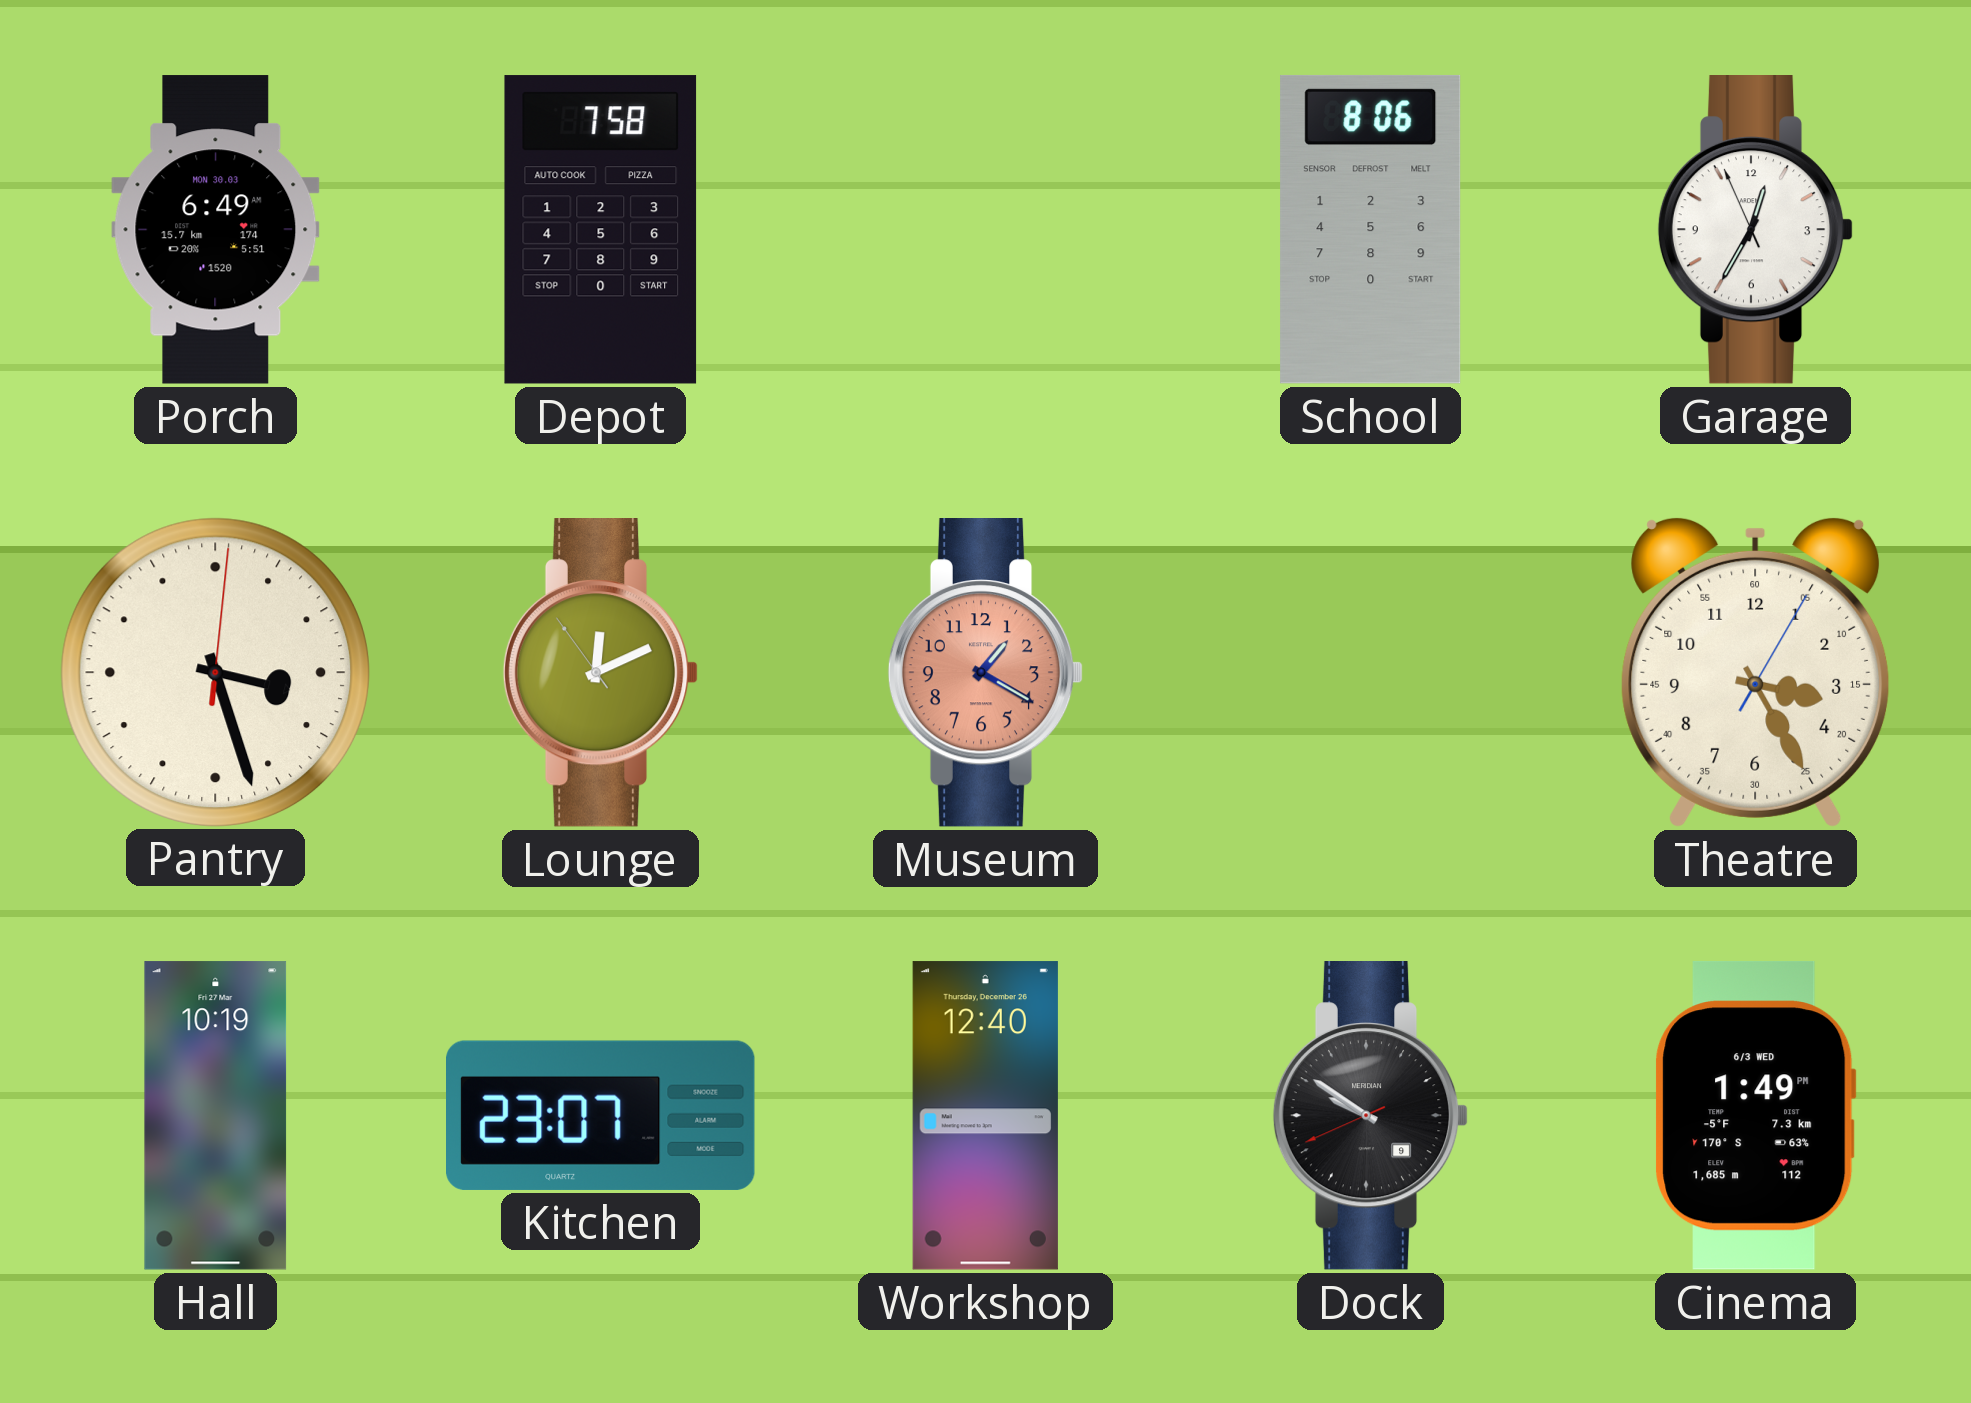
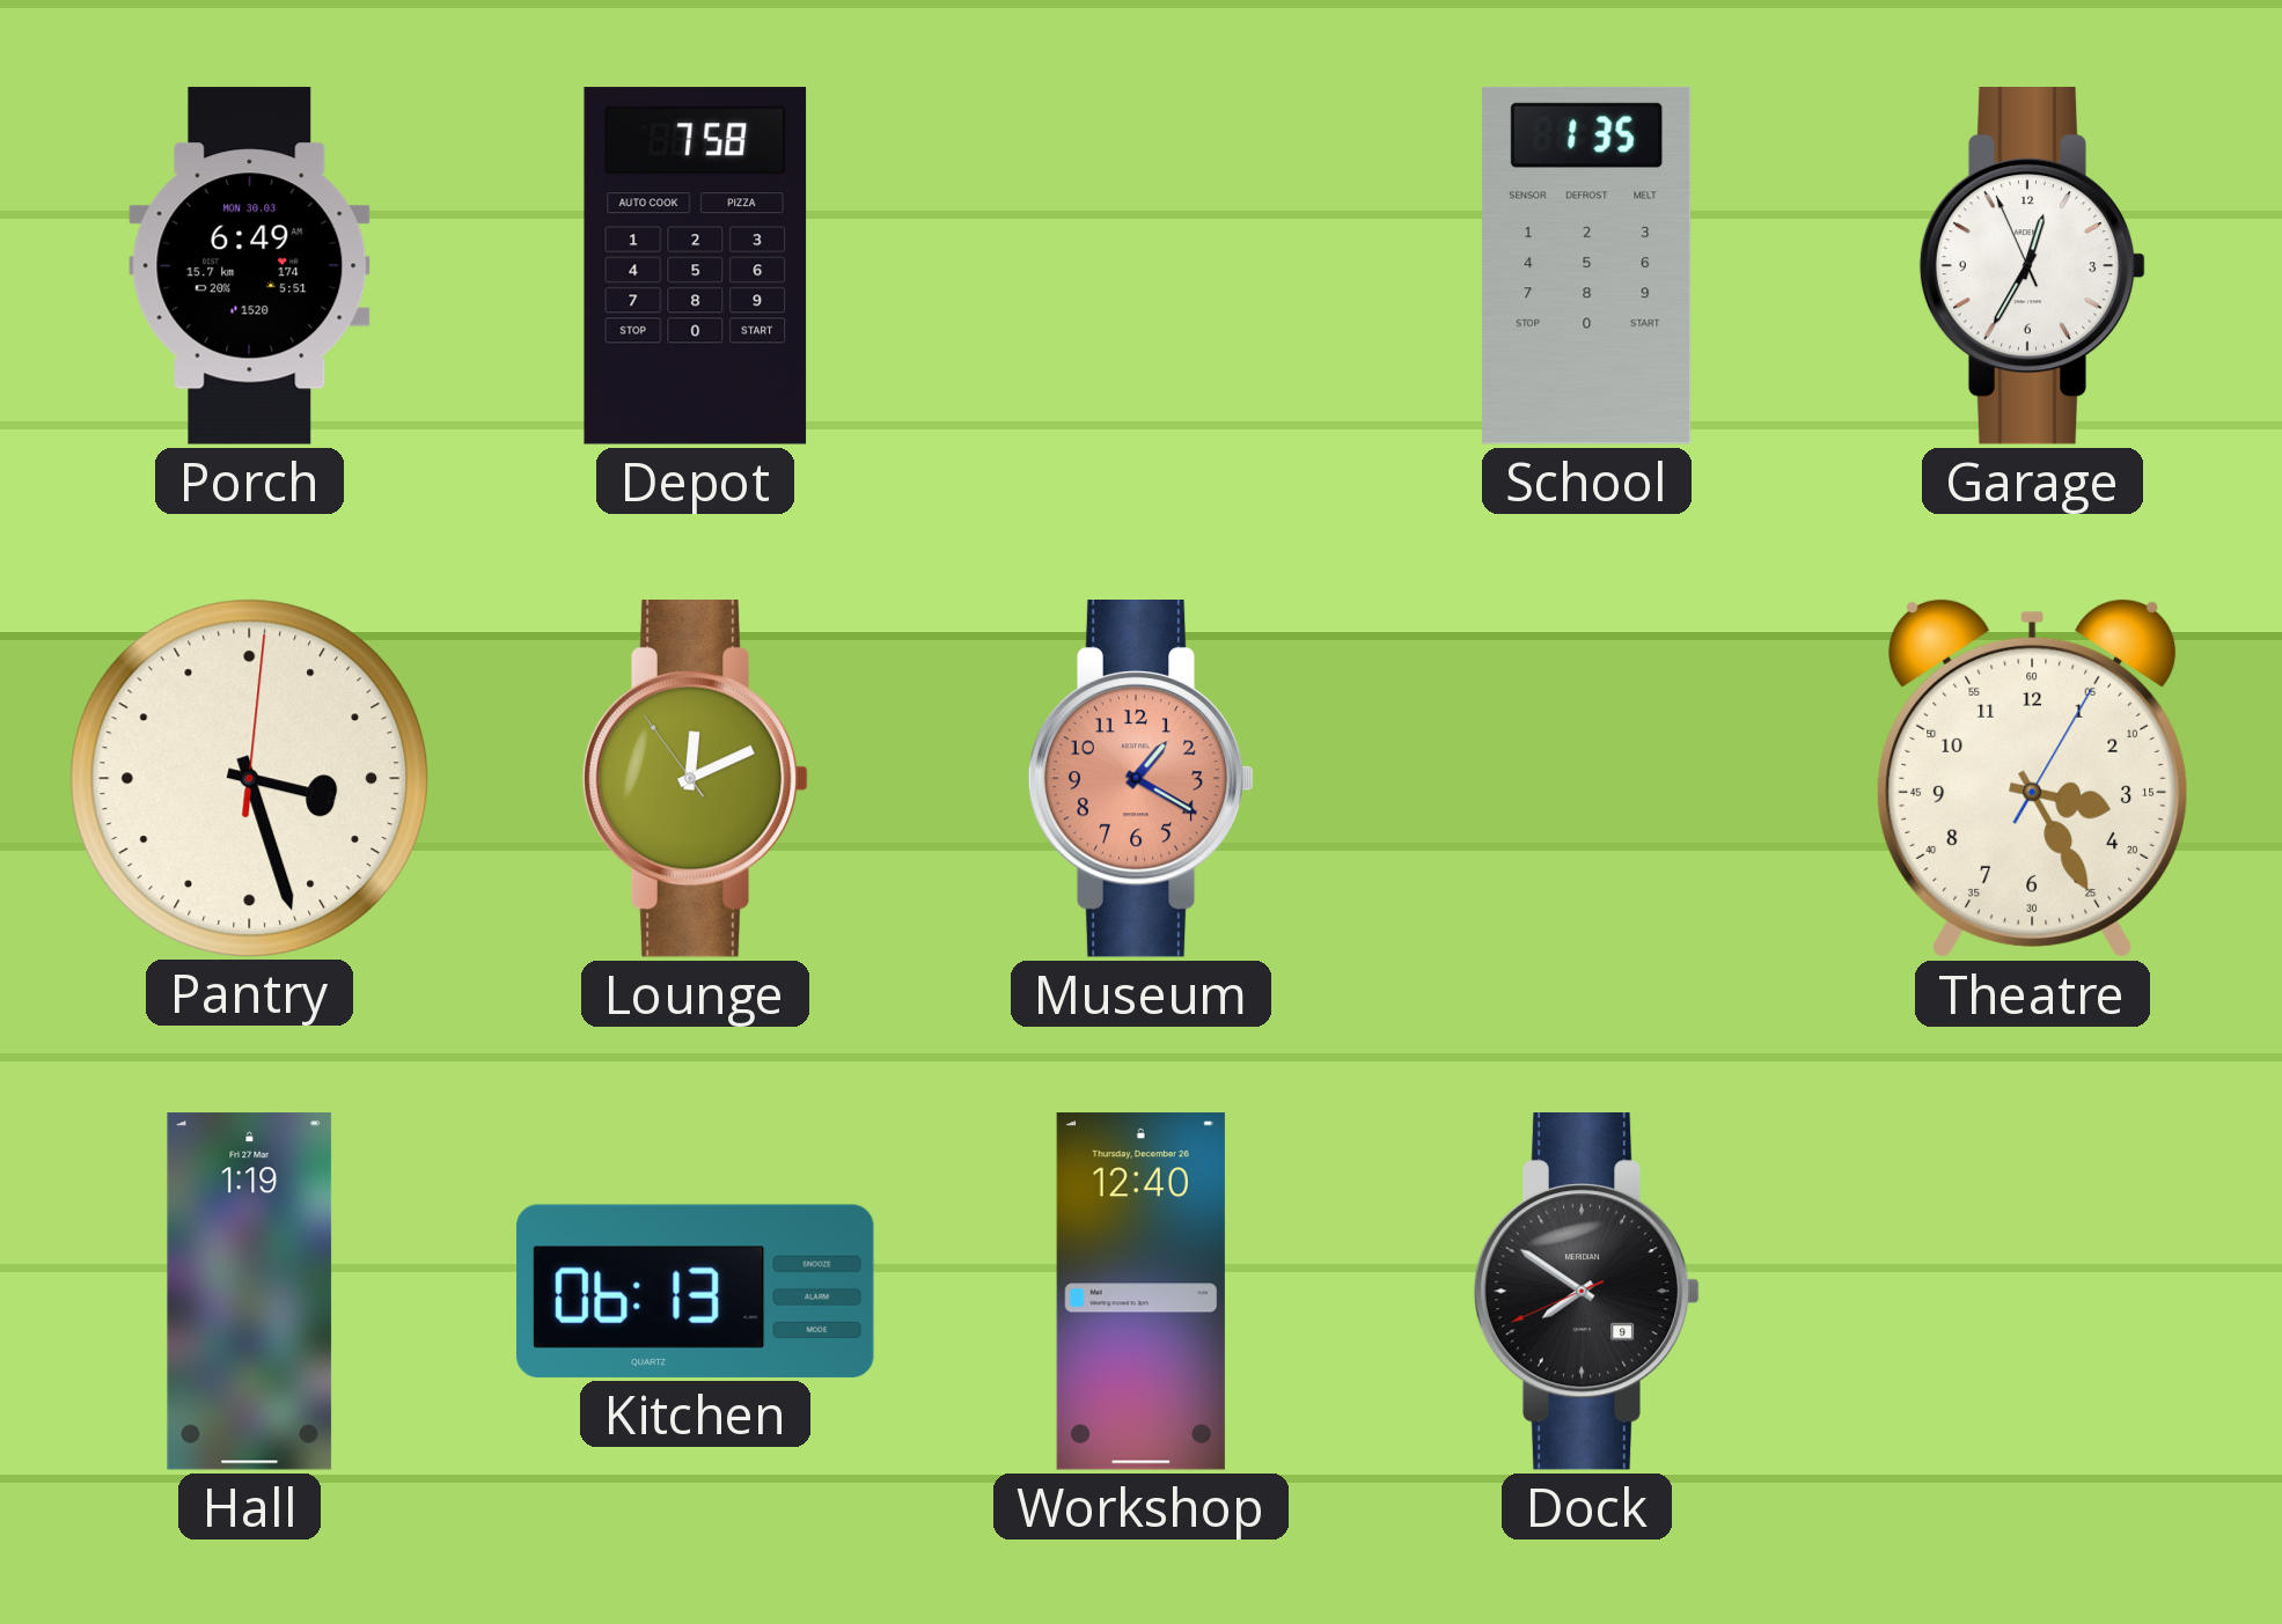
School: 8:06 -> 1:35
Hall: 10:19 -> 1:19
Kitchen: 23:07 -> 06:13
Dock: 9:50 -> 7:50
Cinema: 1:49 -> none
